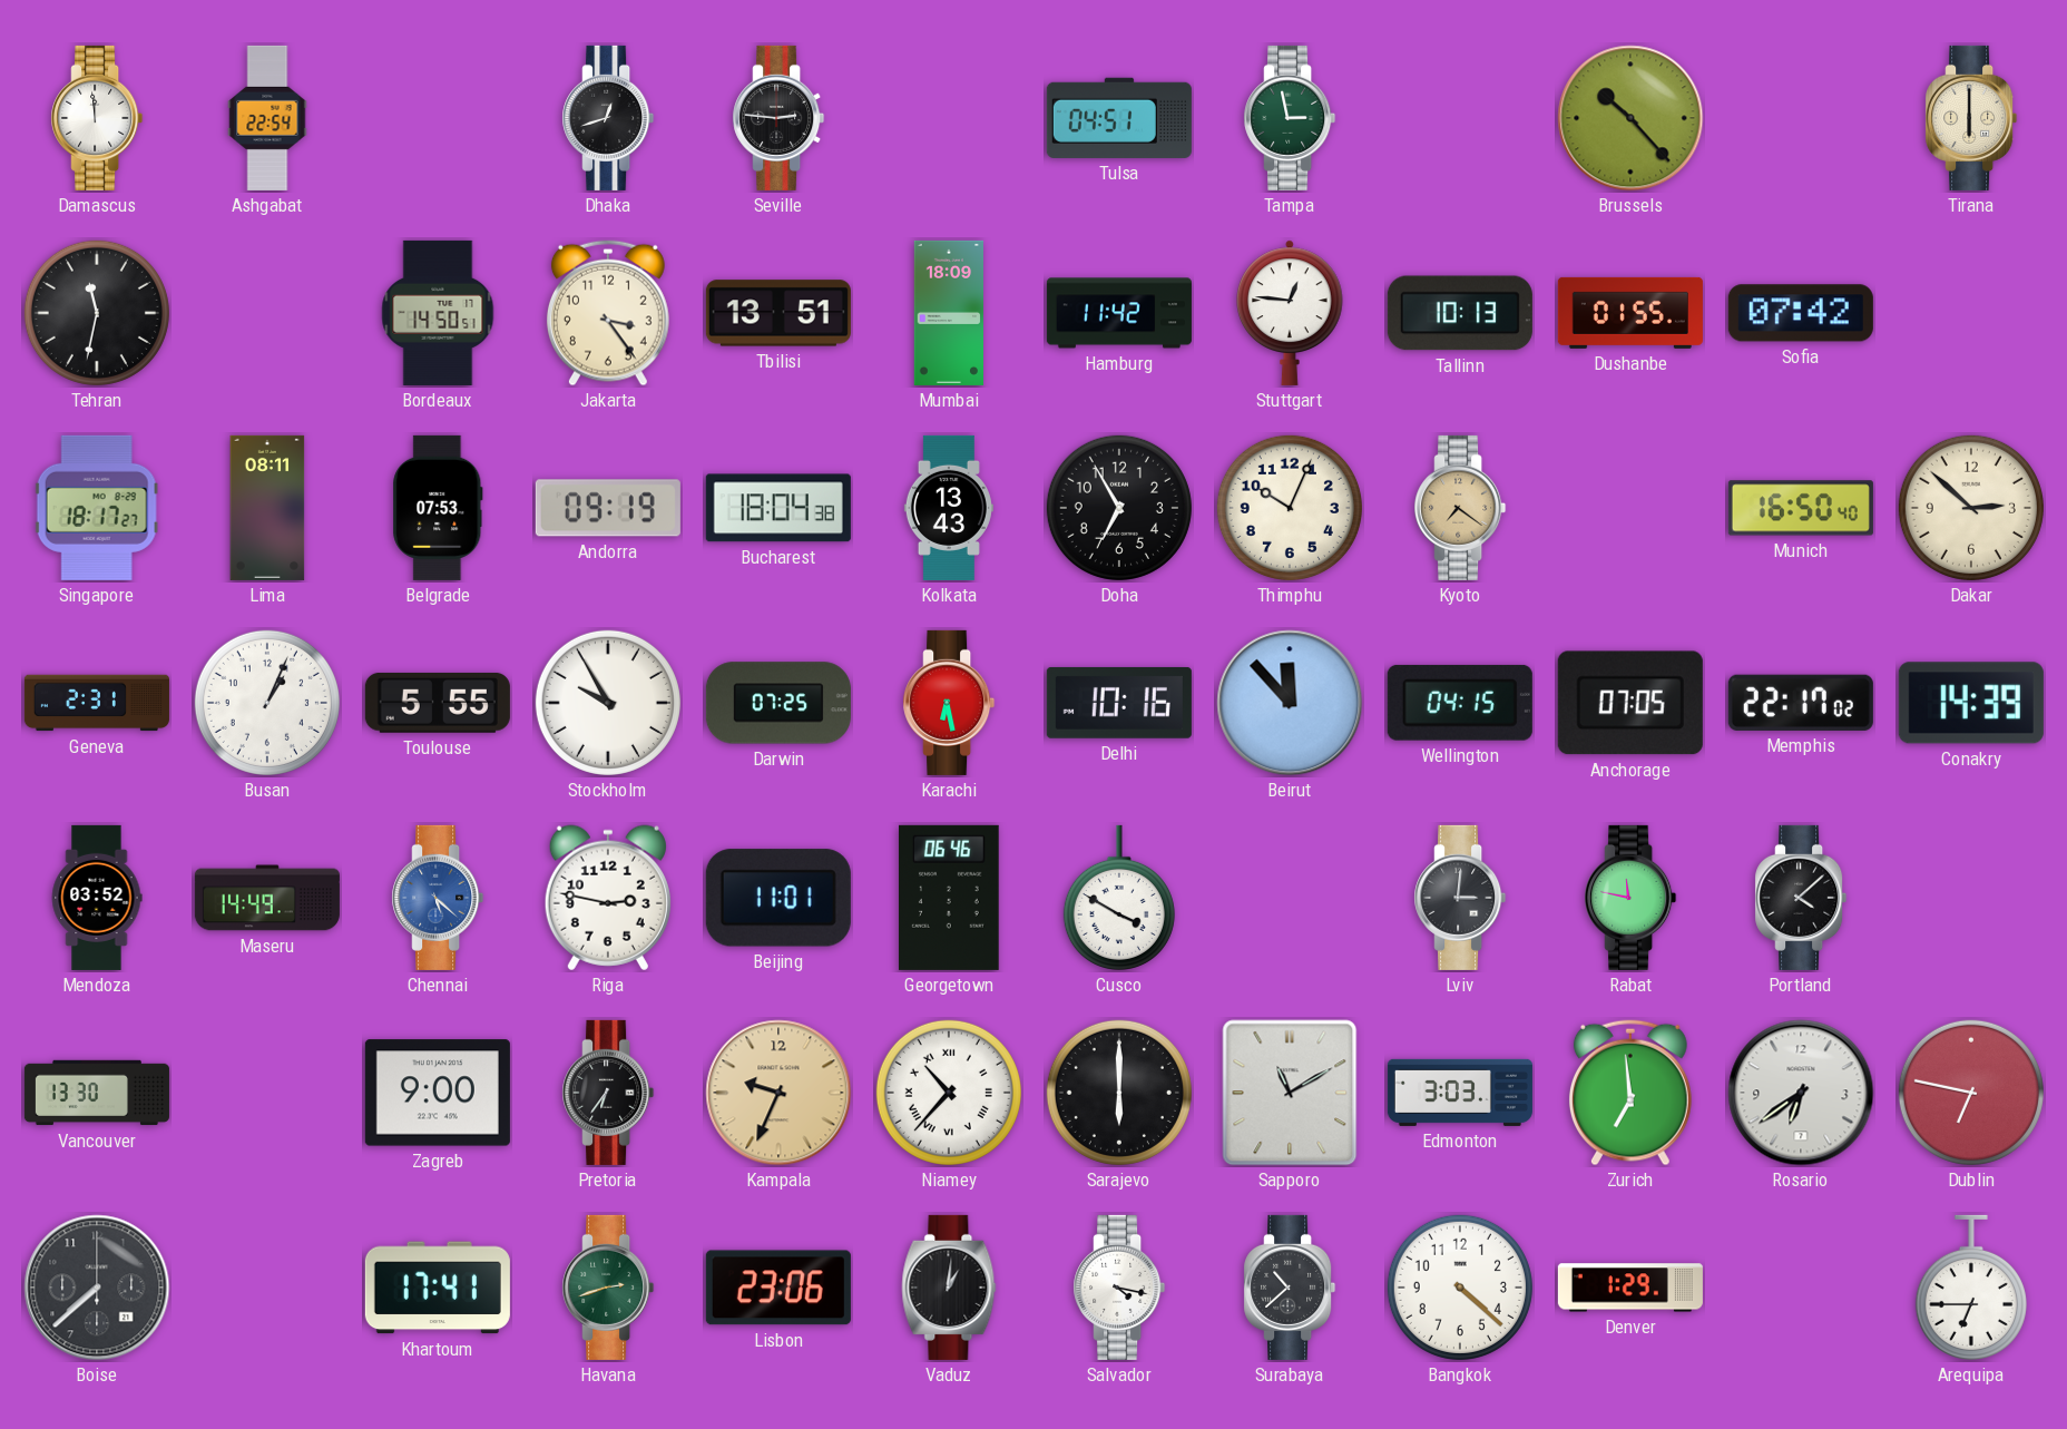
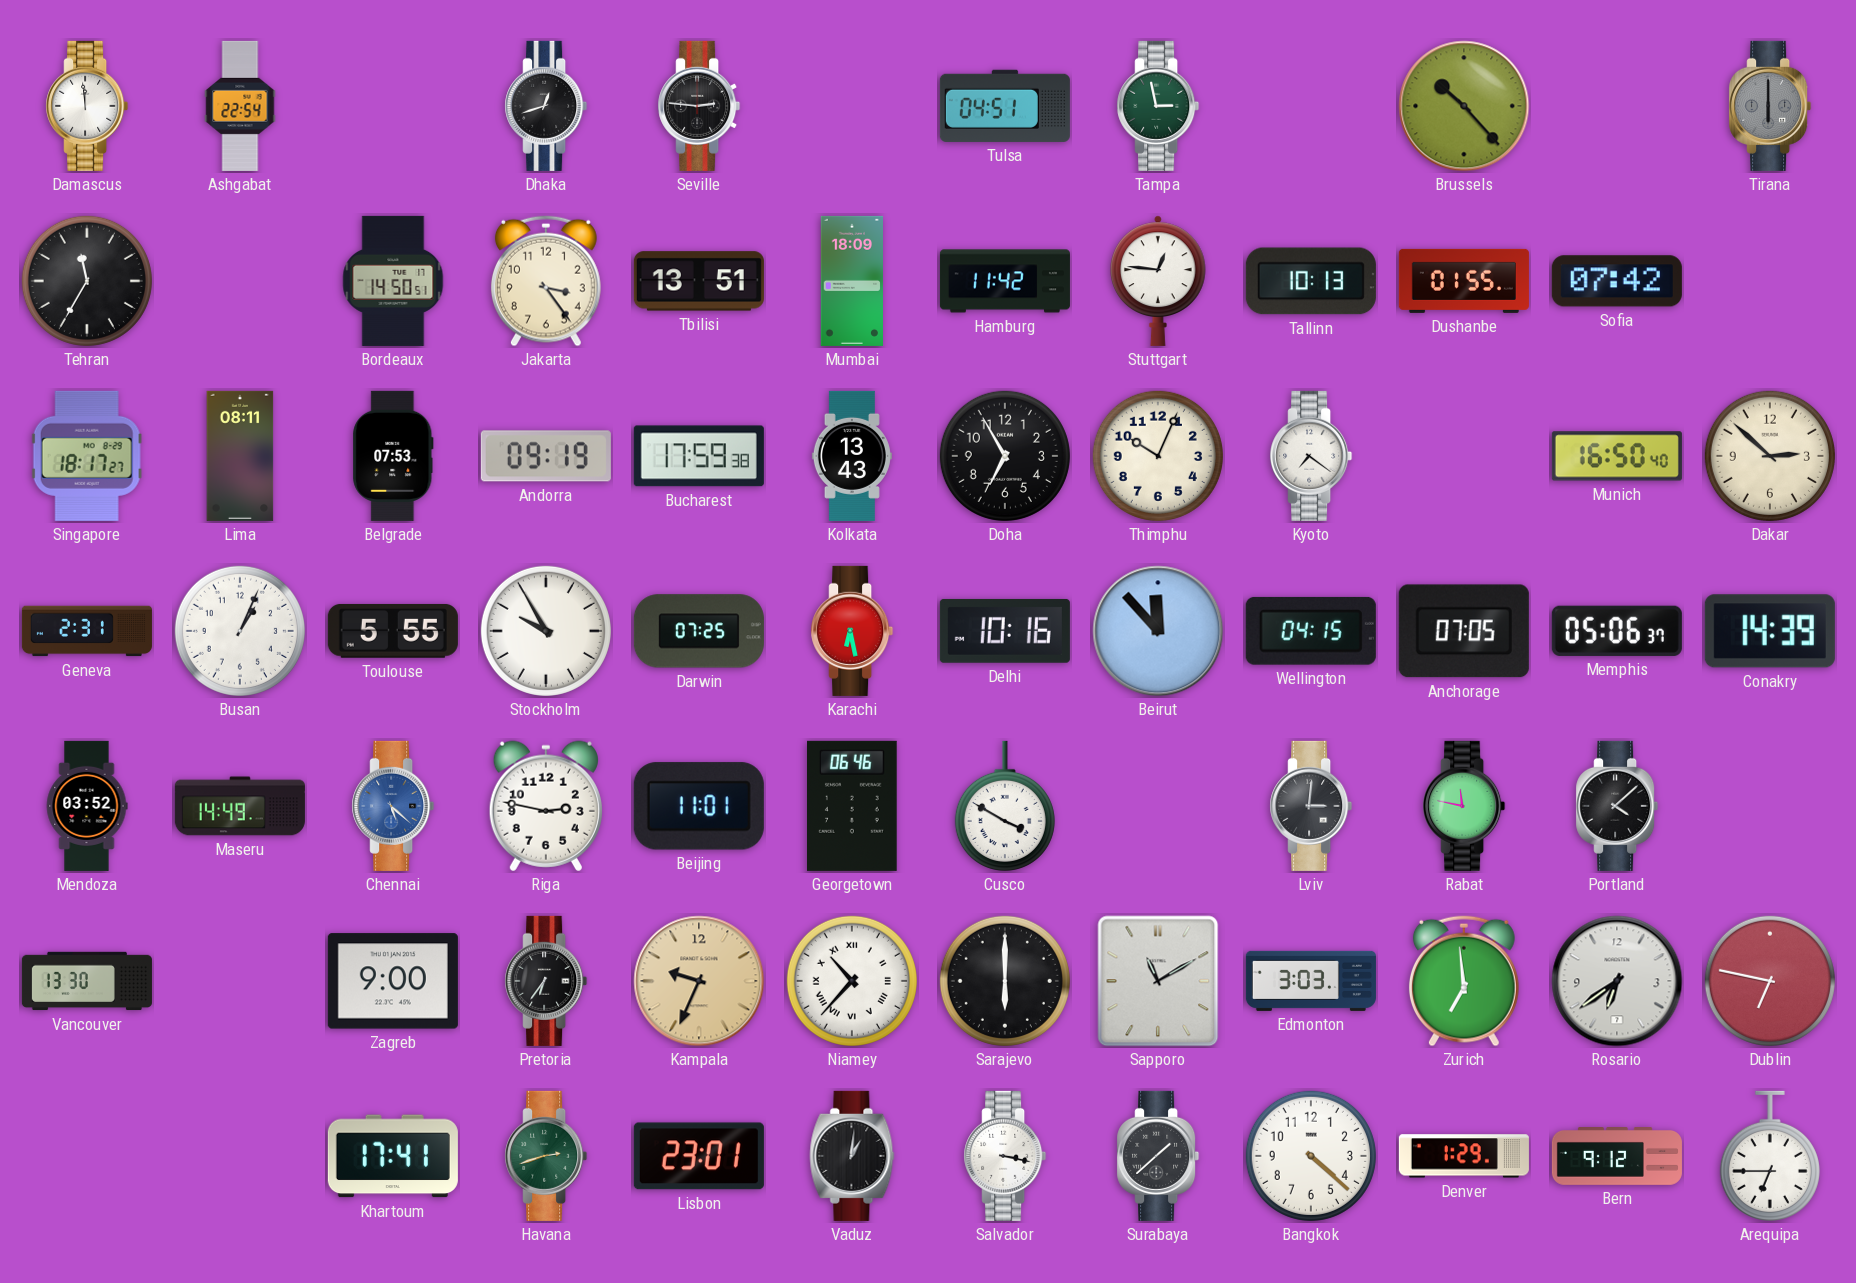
Tirana dial: cream -> grey
Tehran: 11:32 -> 11:35
Bucharest: 18:04 -> 17:59
Kyoto dial: champagne -> white
Memphis: 22:17 -> 05:06
Boise: 7:38 -> none
Lisbon: 23:06 -> 23:01
Salvador: 4:17 -> 3:17
Surabaya: 10:38 -> 1:38
Bern: none -> 9:12
